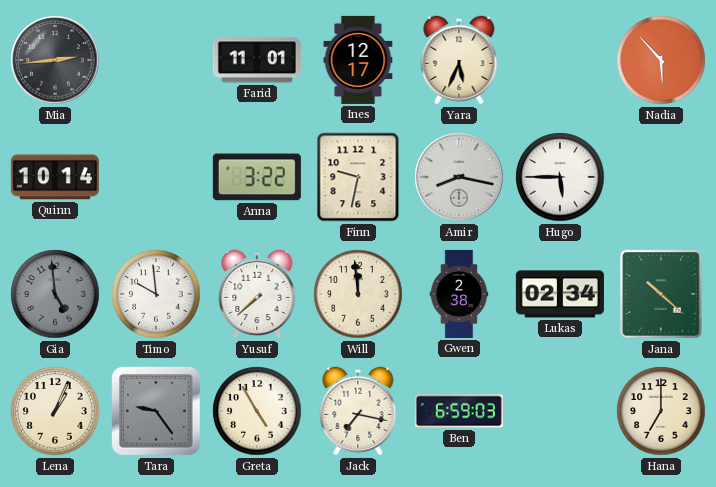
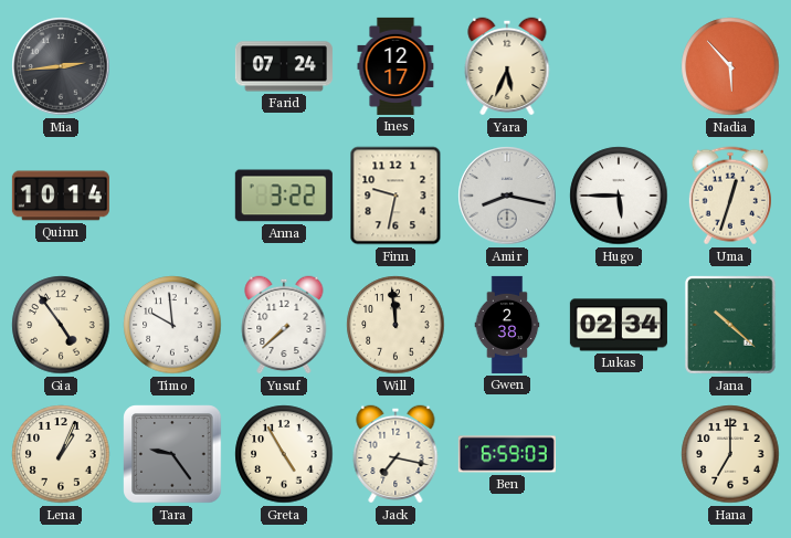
Farid: 11:01 -> 07:24
Uma: none -> 12:33
Gia: 4:59 -> 4:54
Gia dial: grey -> cream
